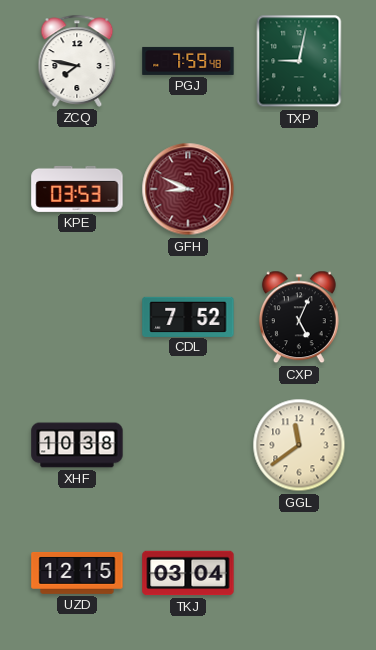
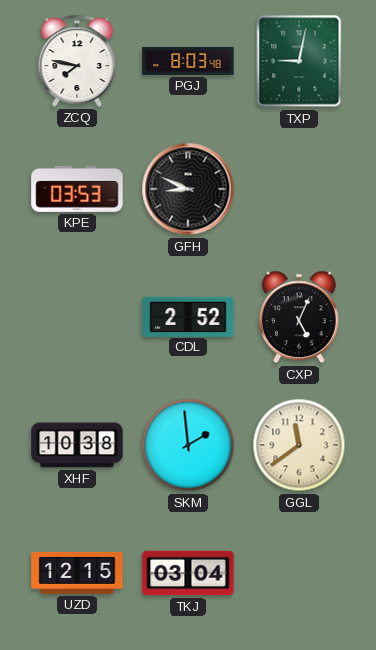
PGJ: 7:59 -> 8:03
GFH dial: burgundy -> black
CDL: 7:52 -> 2:52
SKM: none -> 1:59
